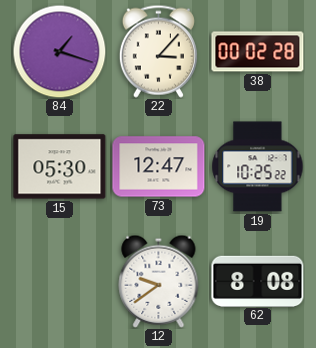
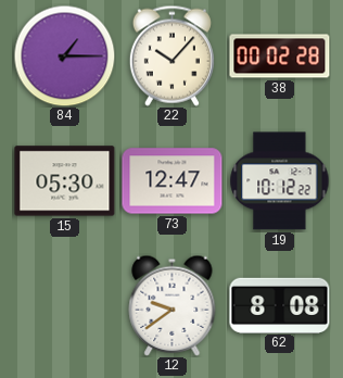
84: 1:18 -> 1:15
22: 3:07 -> 10:07
19: 10:25 -> 10:12
